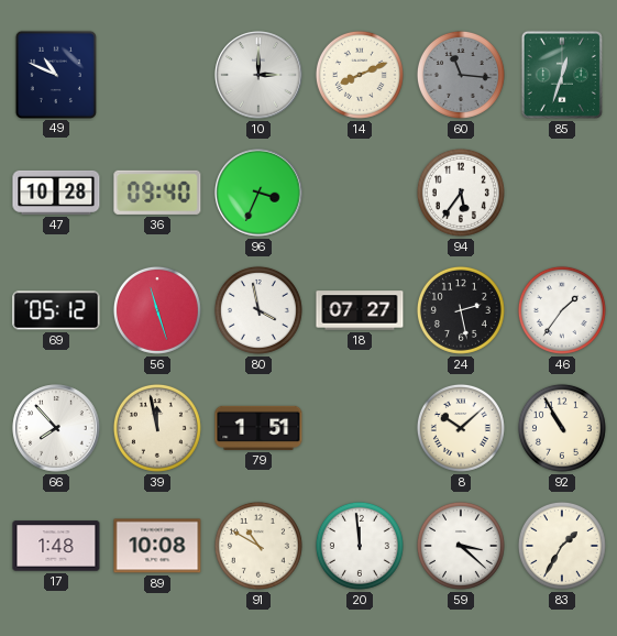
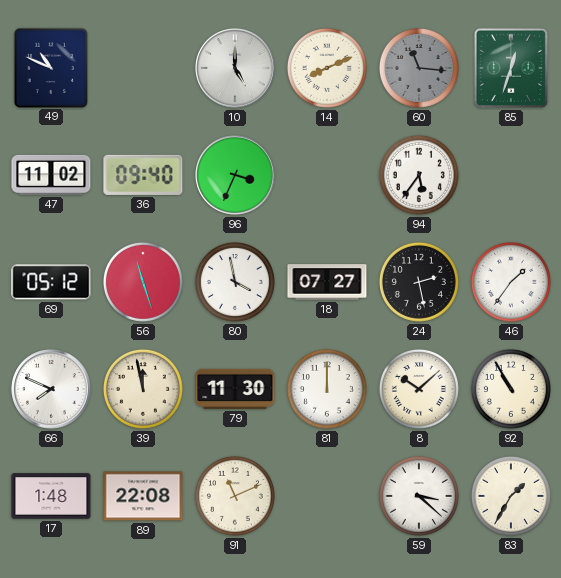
10: 3:00 -> 5:00
47: 10:28 -> 11:02
66: 7:53 -> 7:49
79: 1:51 -> 11:30
81: none -> 12:00
89: 10:08 -> 22:08
91: 10:50 -> 11:11
20: 11:59 -> none
